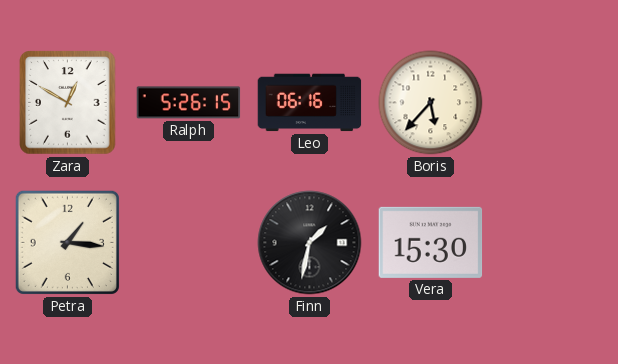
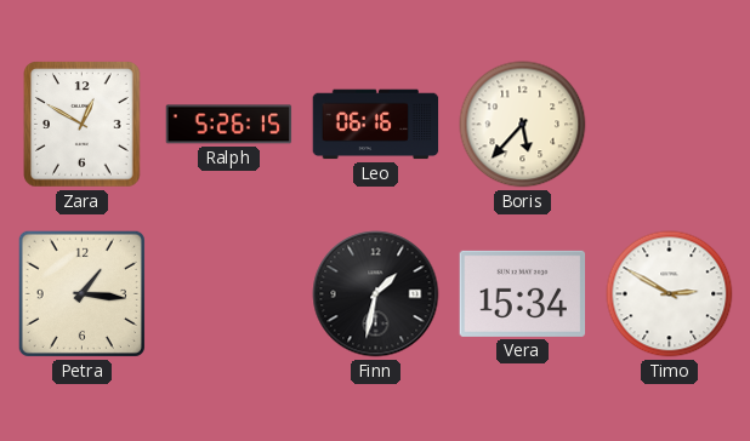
Vera: 15:30 -> 15:34
Timo: none -> 2:50
